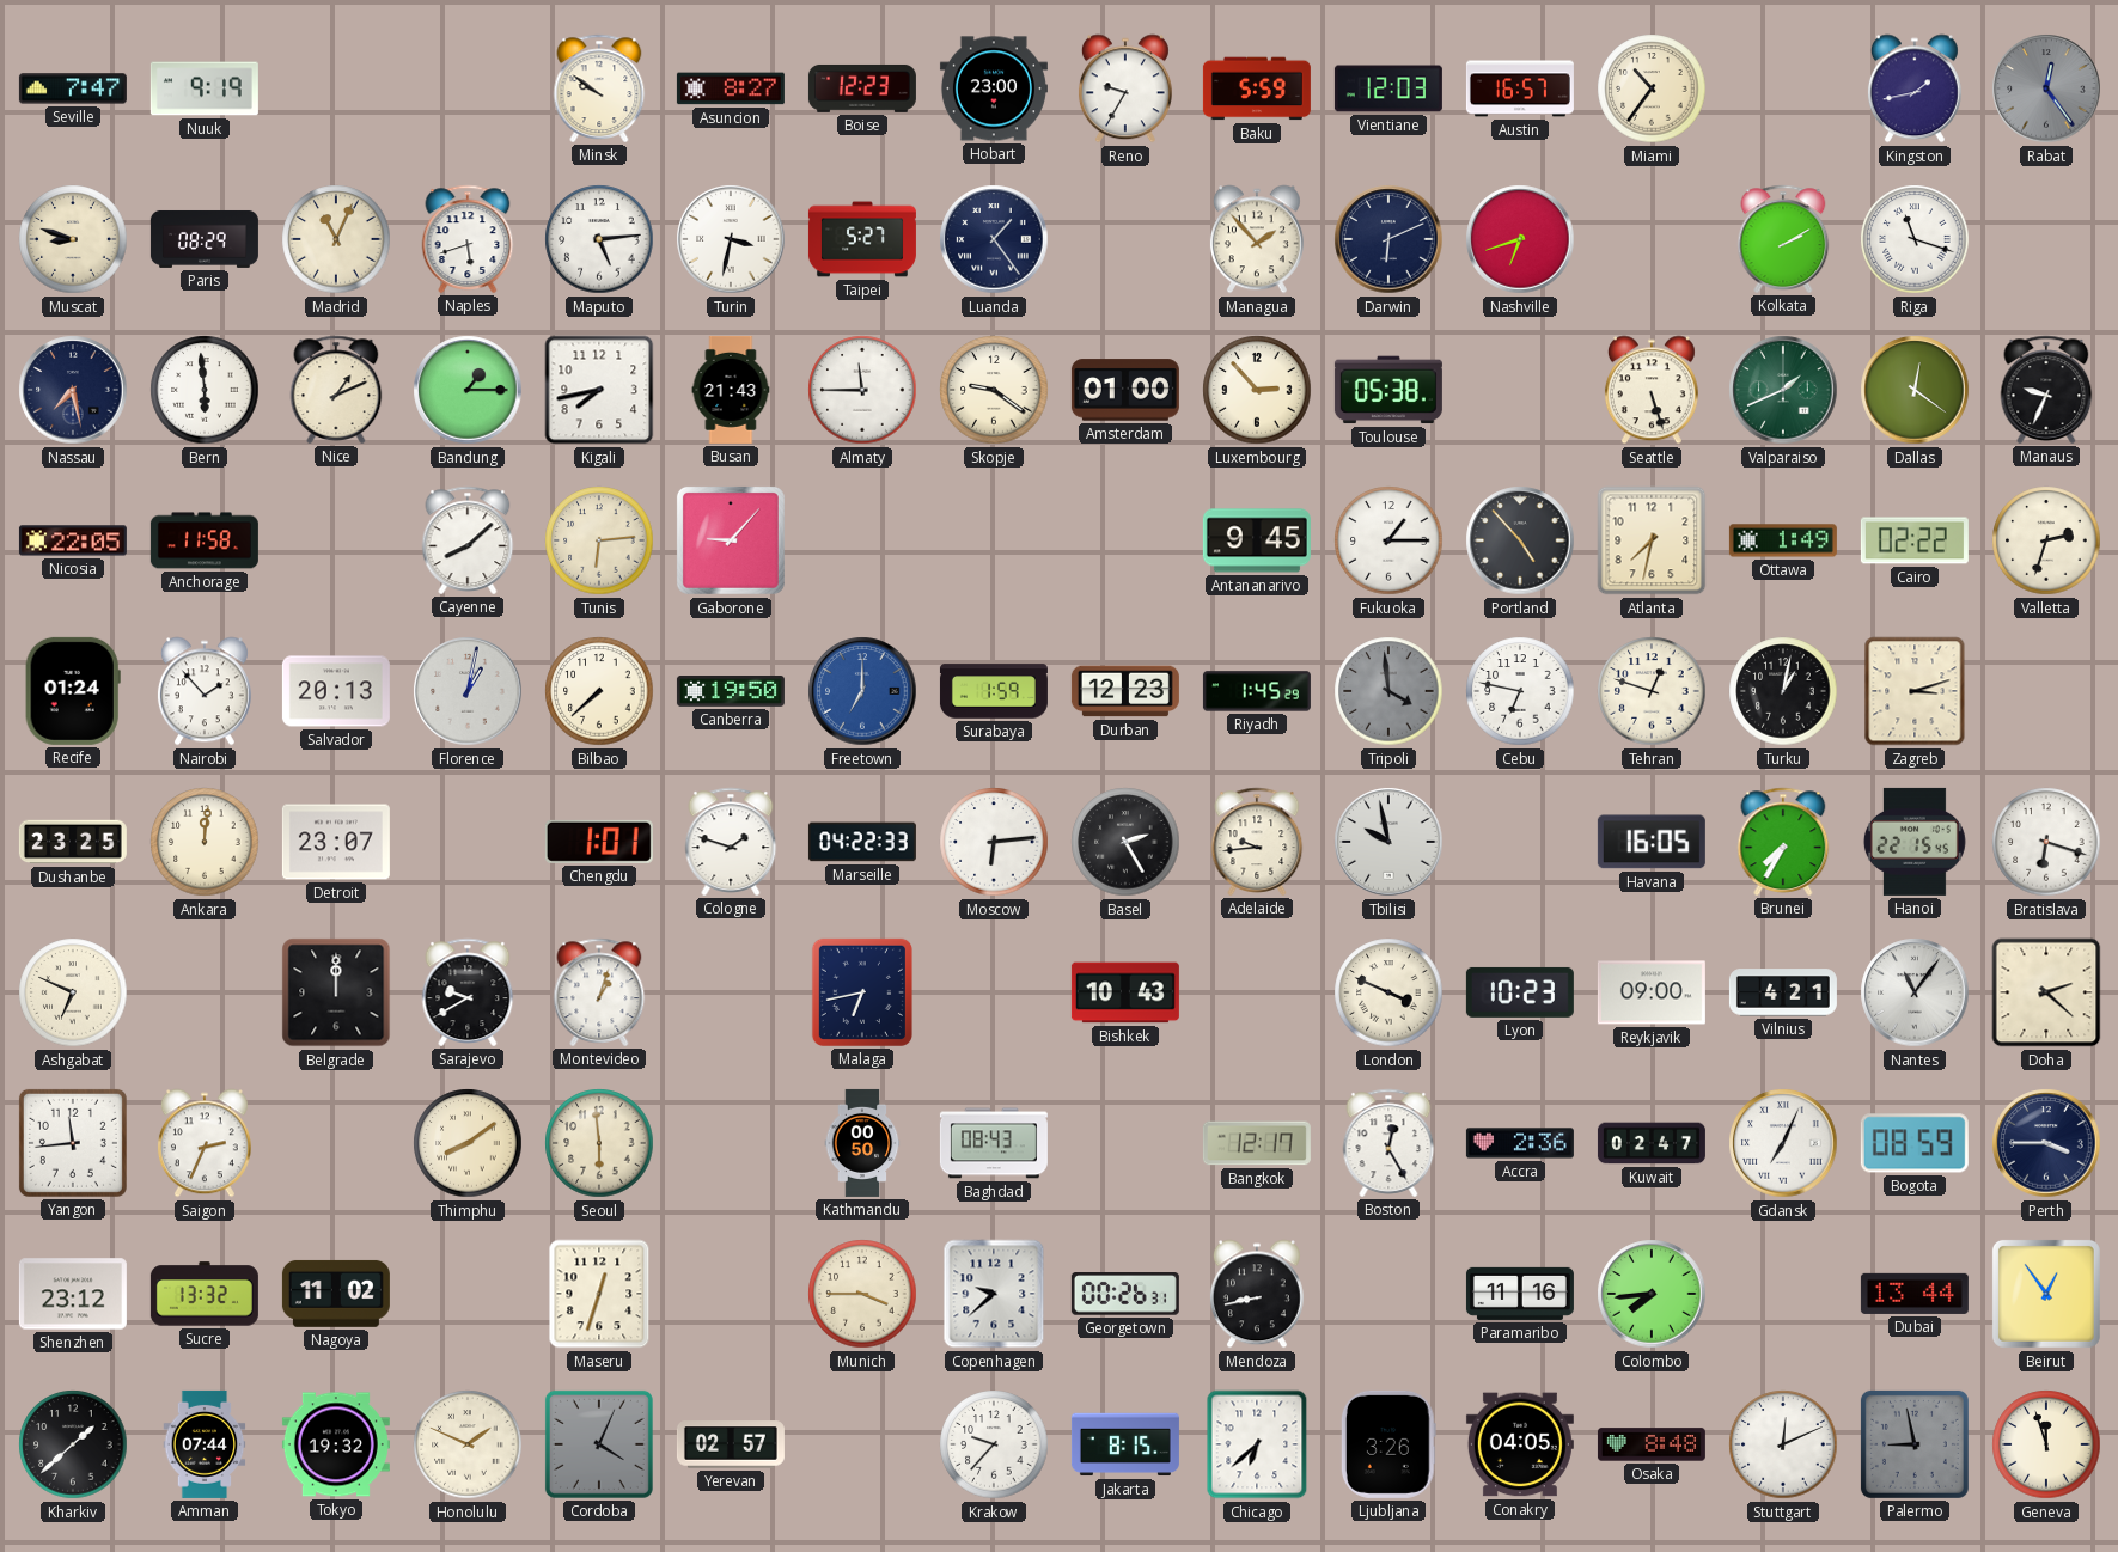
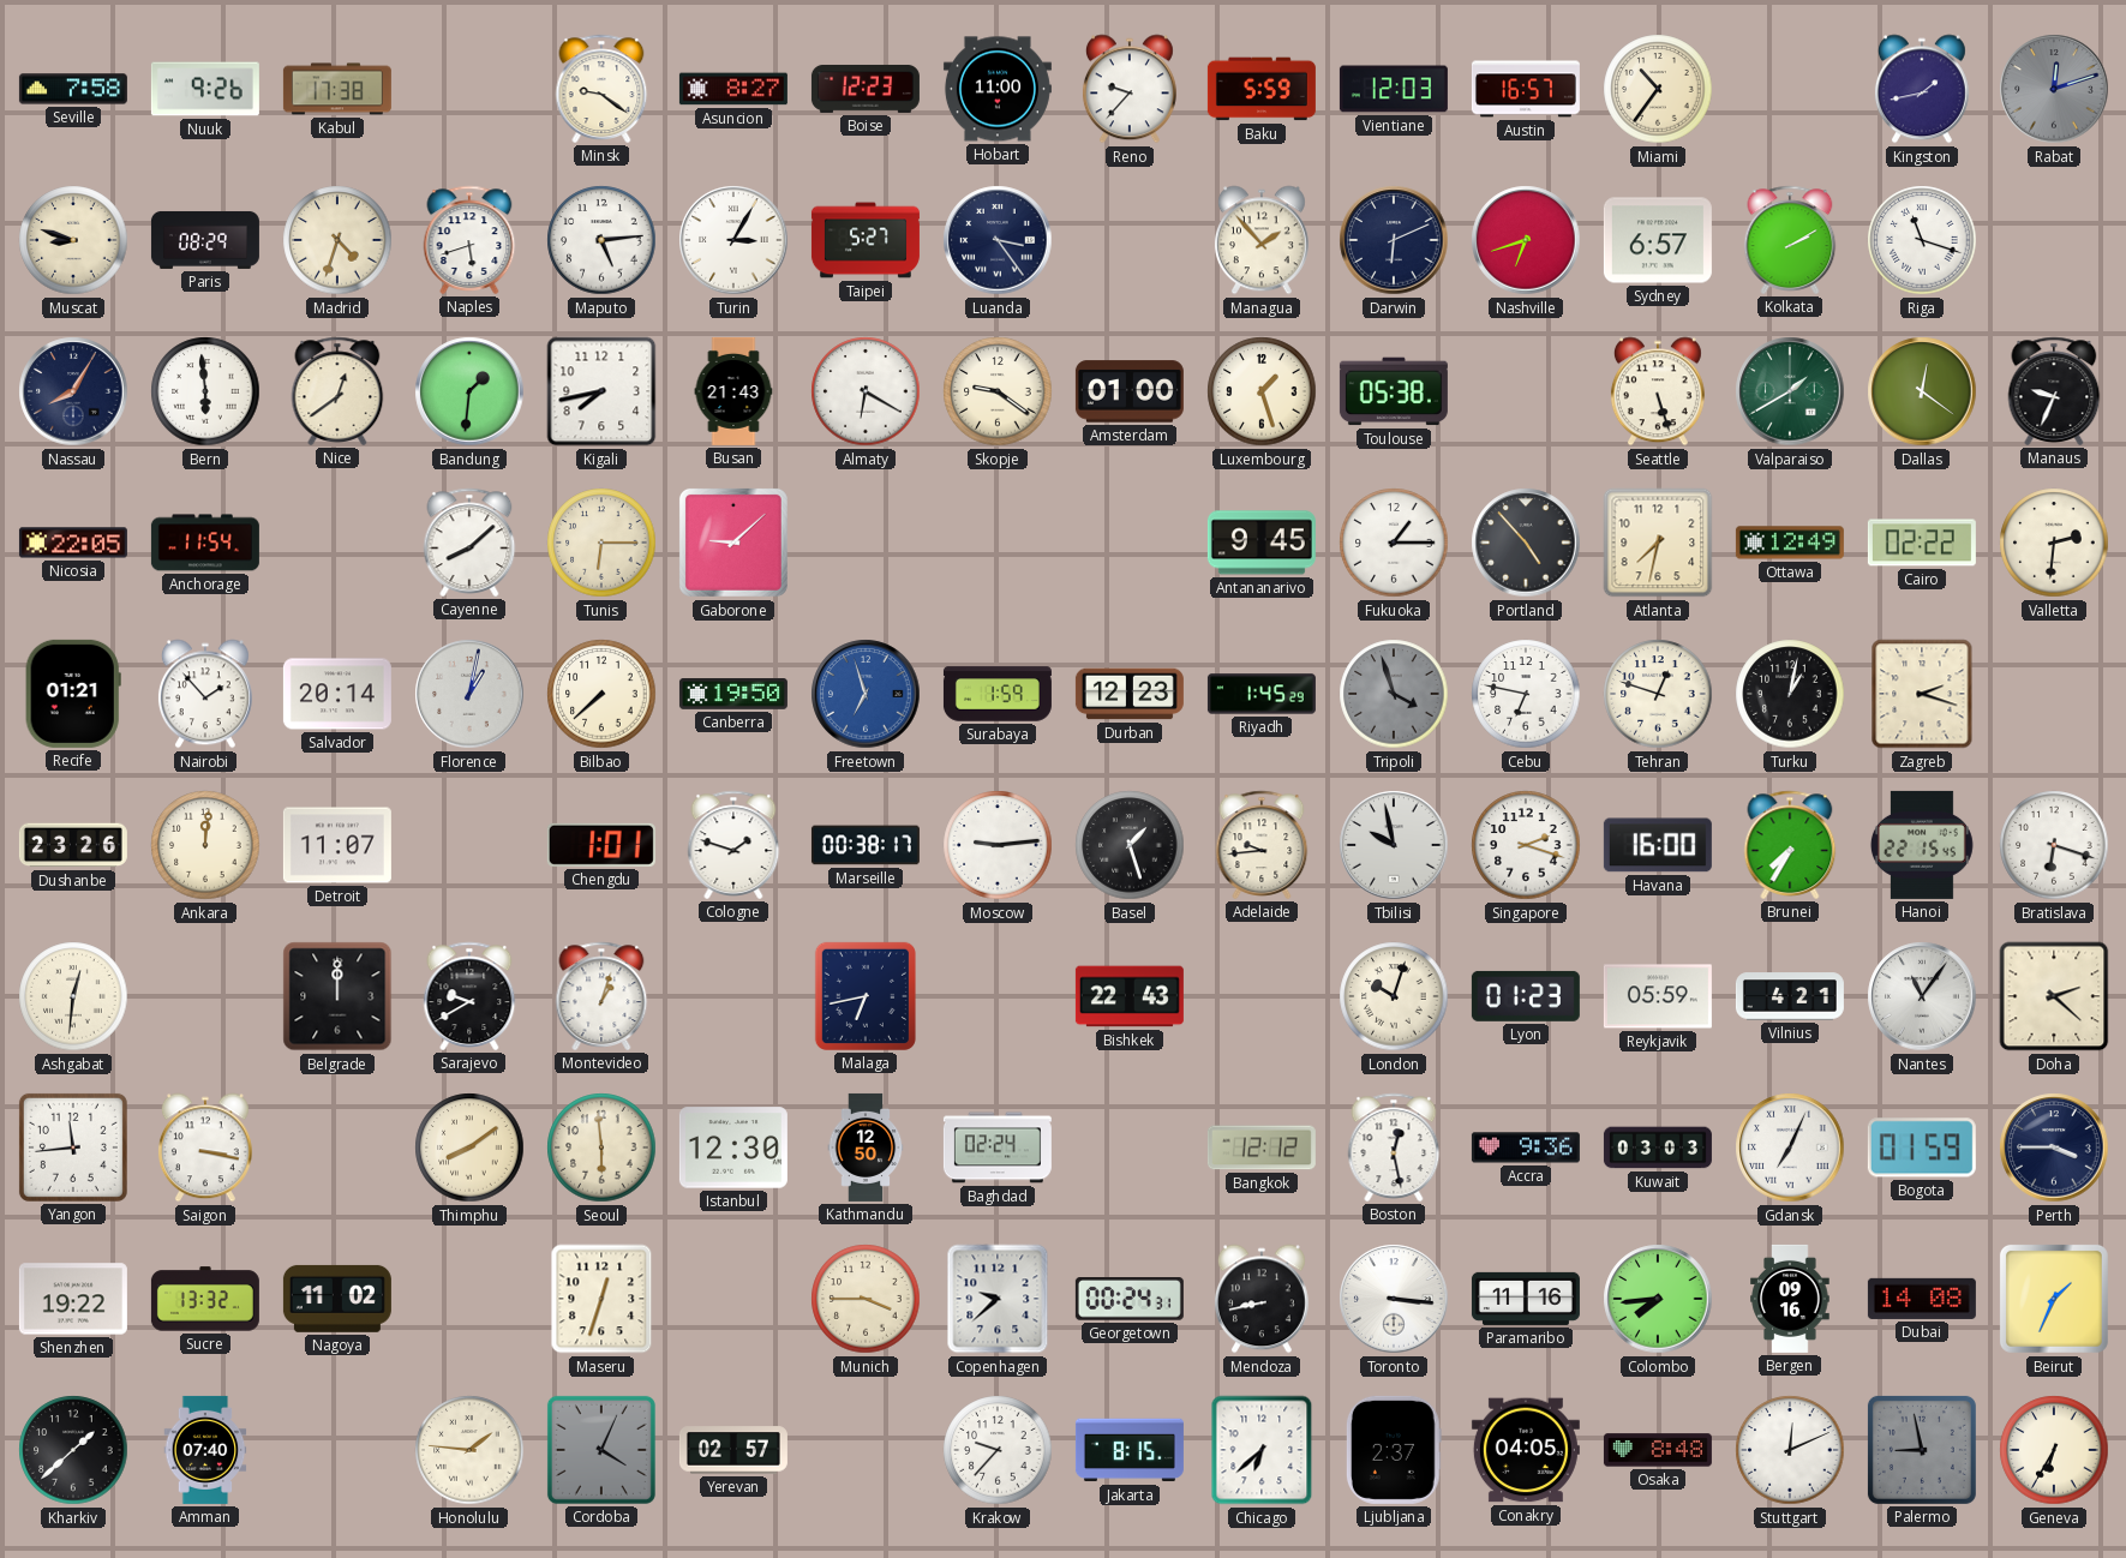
Seville: 7:47 -> 7:58
Nuuk: 9:19 -> 9:26
Kabul: none -> 17:38
Minsk: 9:51 -> 9:21
Hobart: 23:00 -> 11:00
Reno: 9:35 -> 9:37
Rabat: 12:24 -> 12:12
Madrid: 11:04 -> 4:33
Turin: 3:32 -> 3:05
Luanda: 1:24 -> 3:24
Sydney: none -> 6:57
Nassau: 7:28 -> 8:05
Nice: 1:11 -> 12:39
Bandung: 1:15 -> 1:31
Almaty: 11:45 -> 6:20
Luxembourg: 2:53 -> 1:27
Valparaiso: 1:41 -> 1:40
Anchorage: 11:58 -> 11:54
Tunis: 6:14 -> 6:15
Gaborone: 9:07 -> 9:08
Ottawa: 1:49 -> 12:49
Valletta: 2:33 -> 2:31
Recife: 01:24 -> 01:21
Salvador: 20:13 -> 20:14
Freetown: 7:00 -> 6:57
Tripoli: 3:59 -> 3:57
Zagreb: 3:12 -> 2:18
Dushanbe: 23:25 -> 23:26
Detroit: 23:07 -> 11:07
Marseille: 04:22 -> 00:38
Moscow: 6:14 -> 9:14
Basel: 2:25 -> 1:27
Singapore: none -> 2:18
Havana: 16:05 -> 16:00
Ashgabat: 6:49 -> 12:31
Bishkek: 10:43 -> 22:43
London: 3:49 -> 10:03
Lyon: 10:23 -> 01:23
Reykjavik: 09:00 -> 05:59
Saigon: 2:34 -> 3:17
Istanbul: none -> 12:30
Kathmandu: 00:50 -> 12:50
Baghdad: 08:43 -> 02:24
Bangkok: 12:17 -> 12:12
Boston: 12:25 -> 12:28
Accra: 2:36 -> 9:36
Kuwait: 02:47 -> 03:03
Bogota: 08:59 -> 01:59
Shenzhen: 23:12 -> 19:22
Georgetown: 00:26 -> 00:24
Toronto: none -> 3:16
Bergen: none -> 09:16
Dubai: 13:44 -> 14:08
Beirut: 12:54 -> 1:34
Amman: 07:44 -> 07:40
Tokyo: 19:32 -> none
Honolulu: 1:49 -> 1:46
Ljubljana: 3:26 -> 2:37
Geneva: 11:57 -> 6:35
